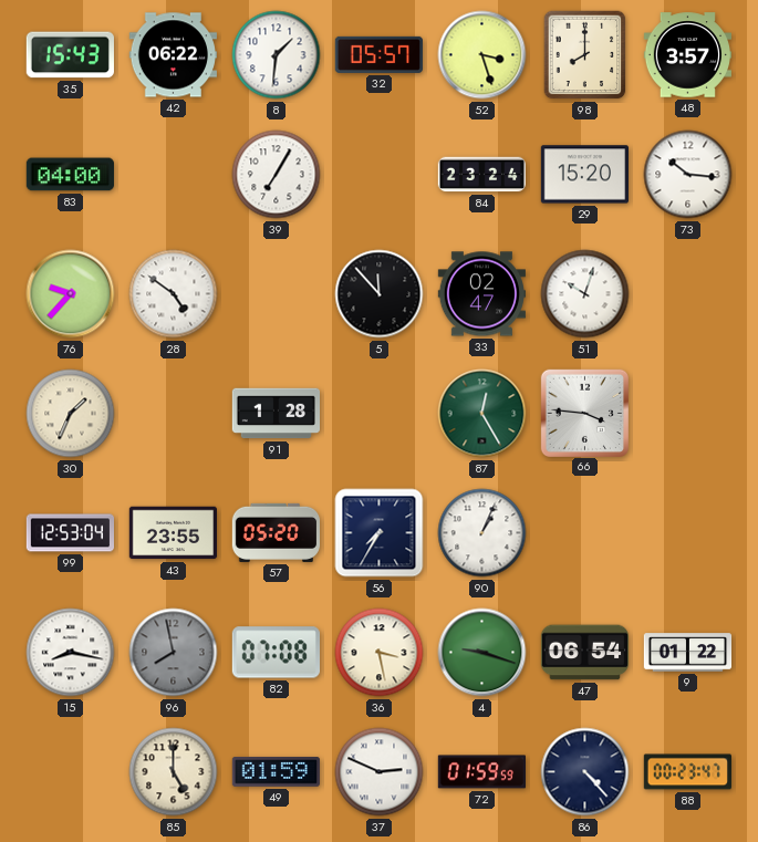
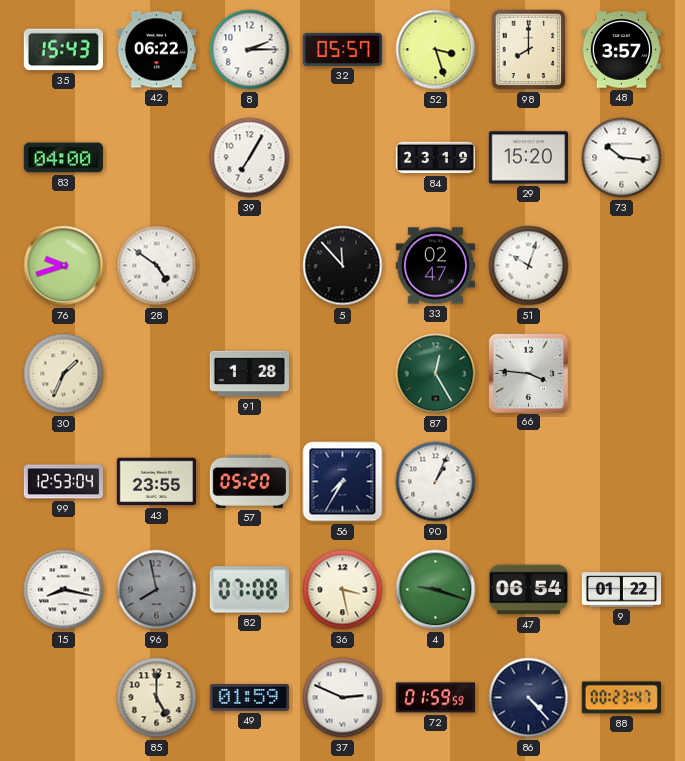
8: 1:31 -> 2:15
84: 23:24 -> 23:19
76: 9:37 -> 9:42
